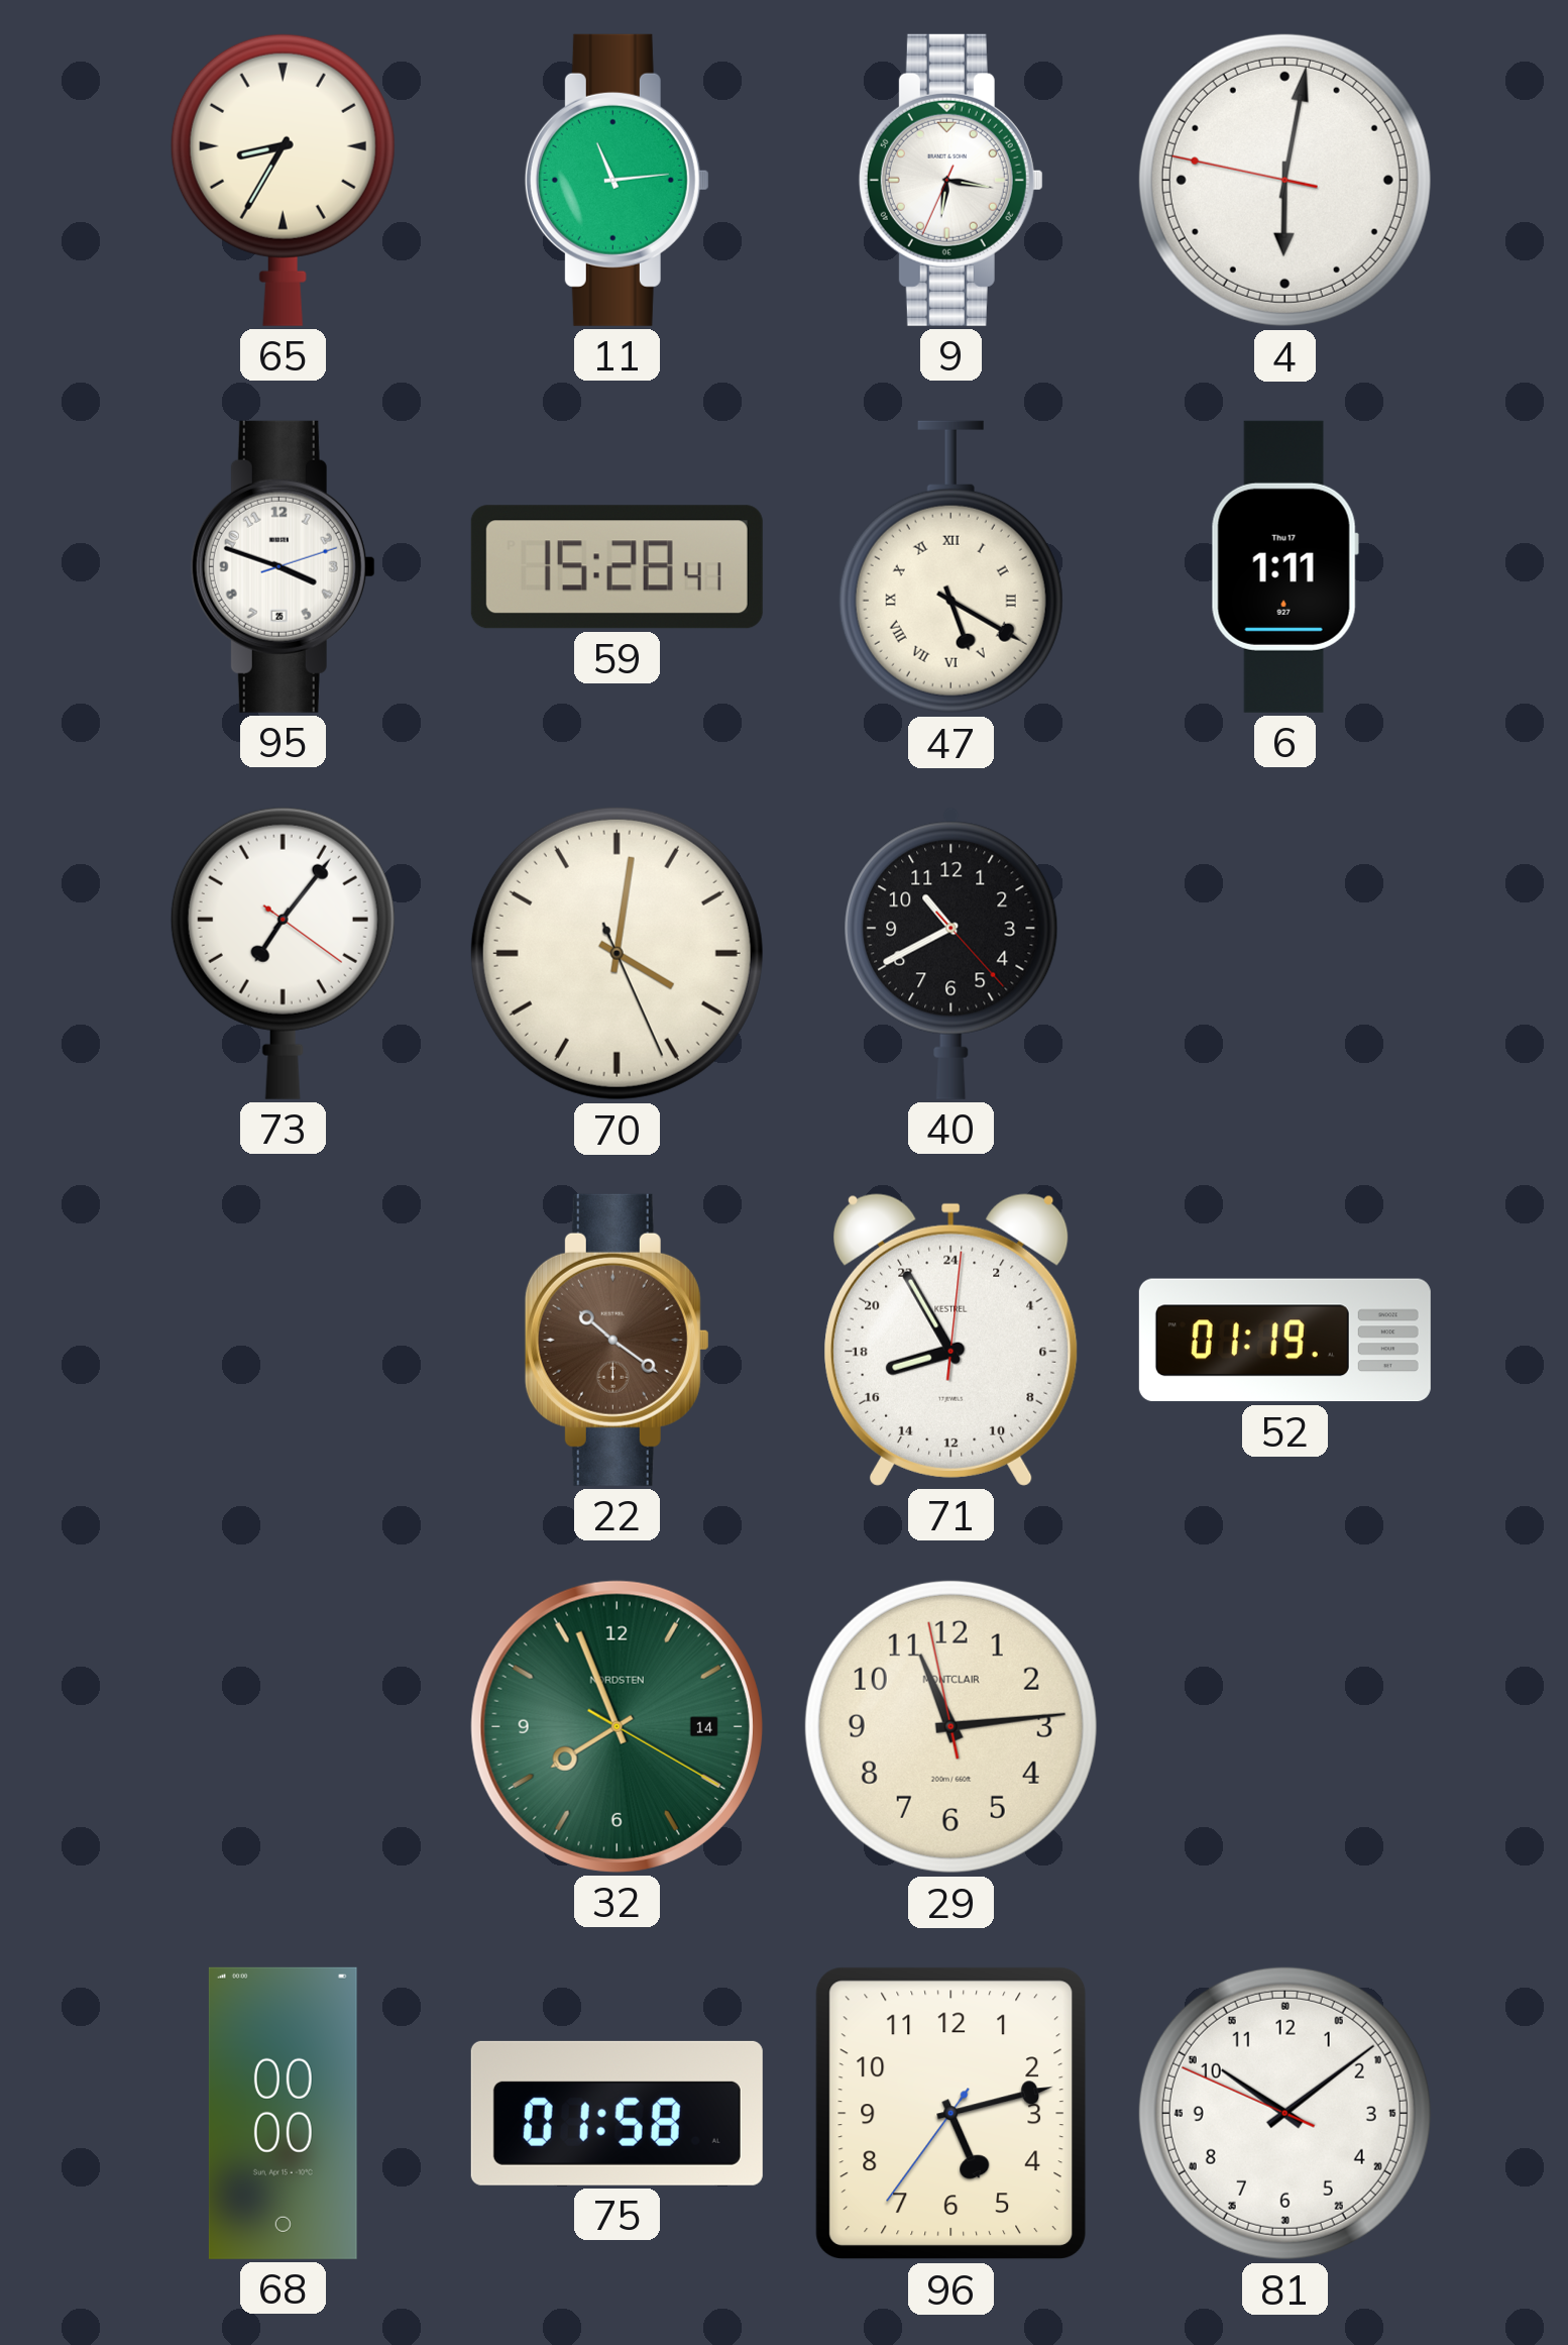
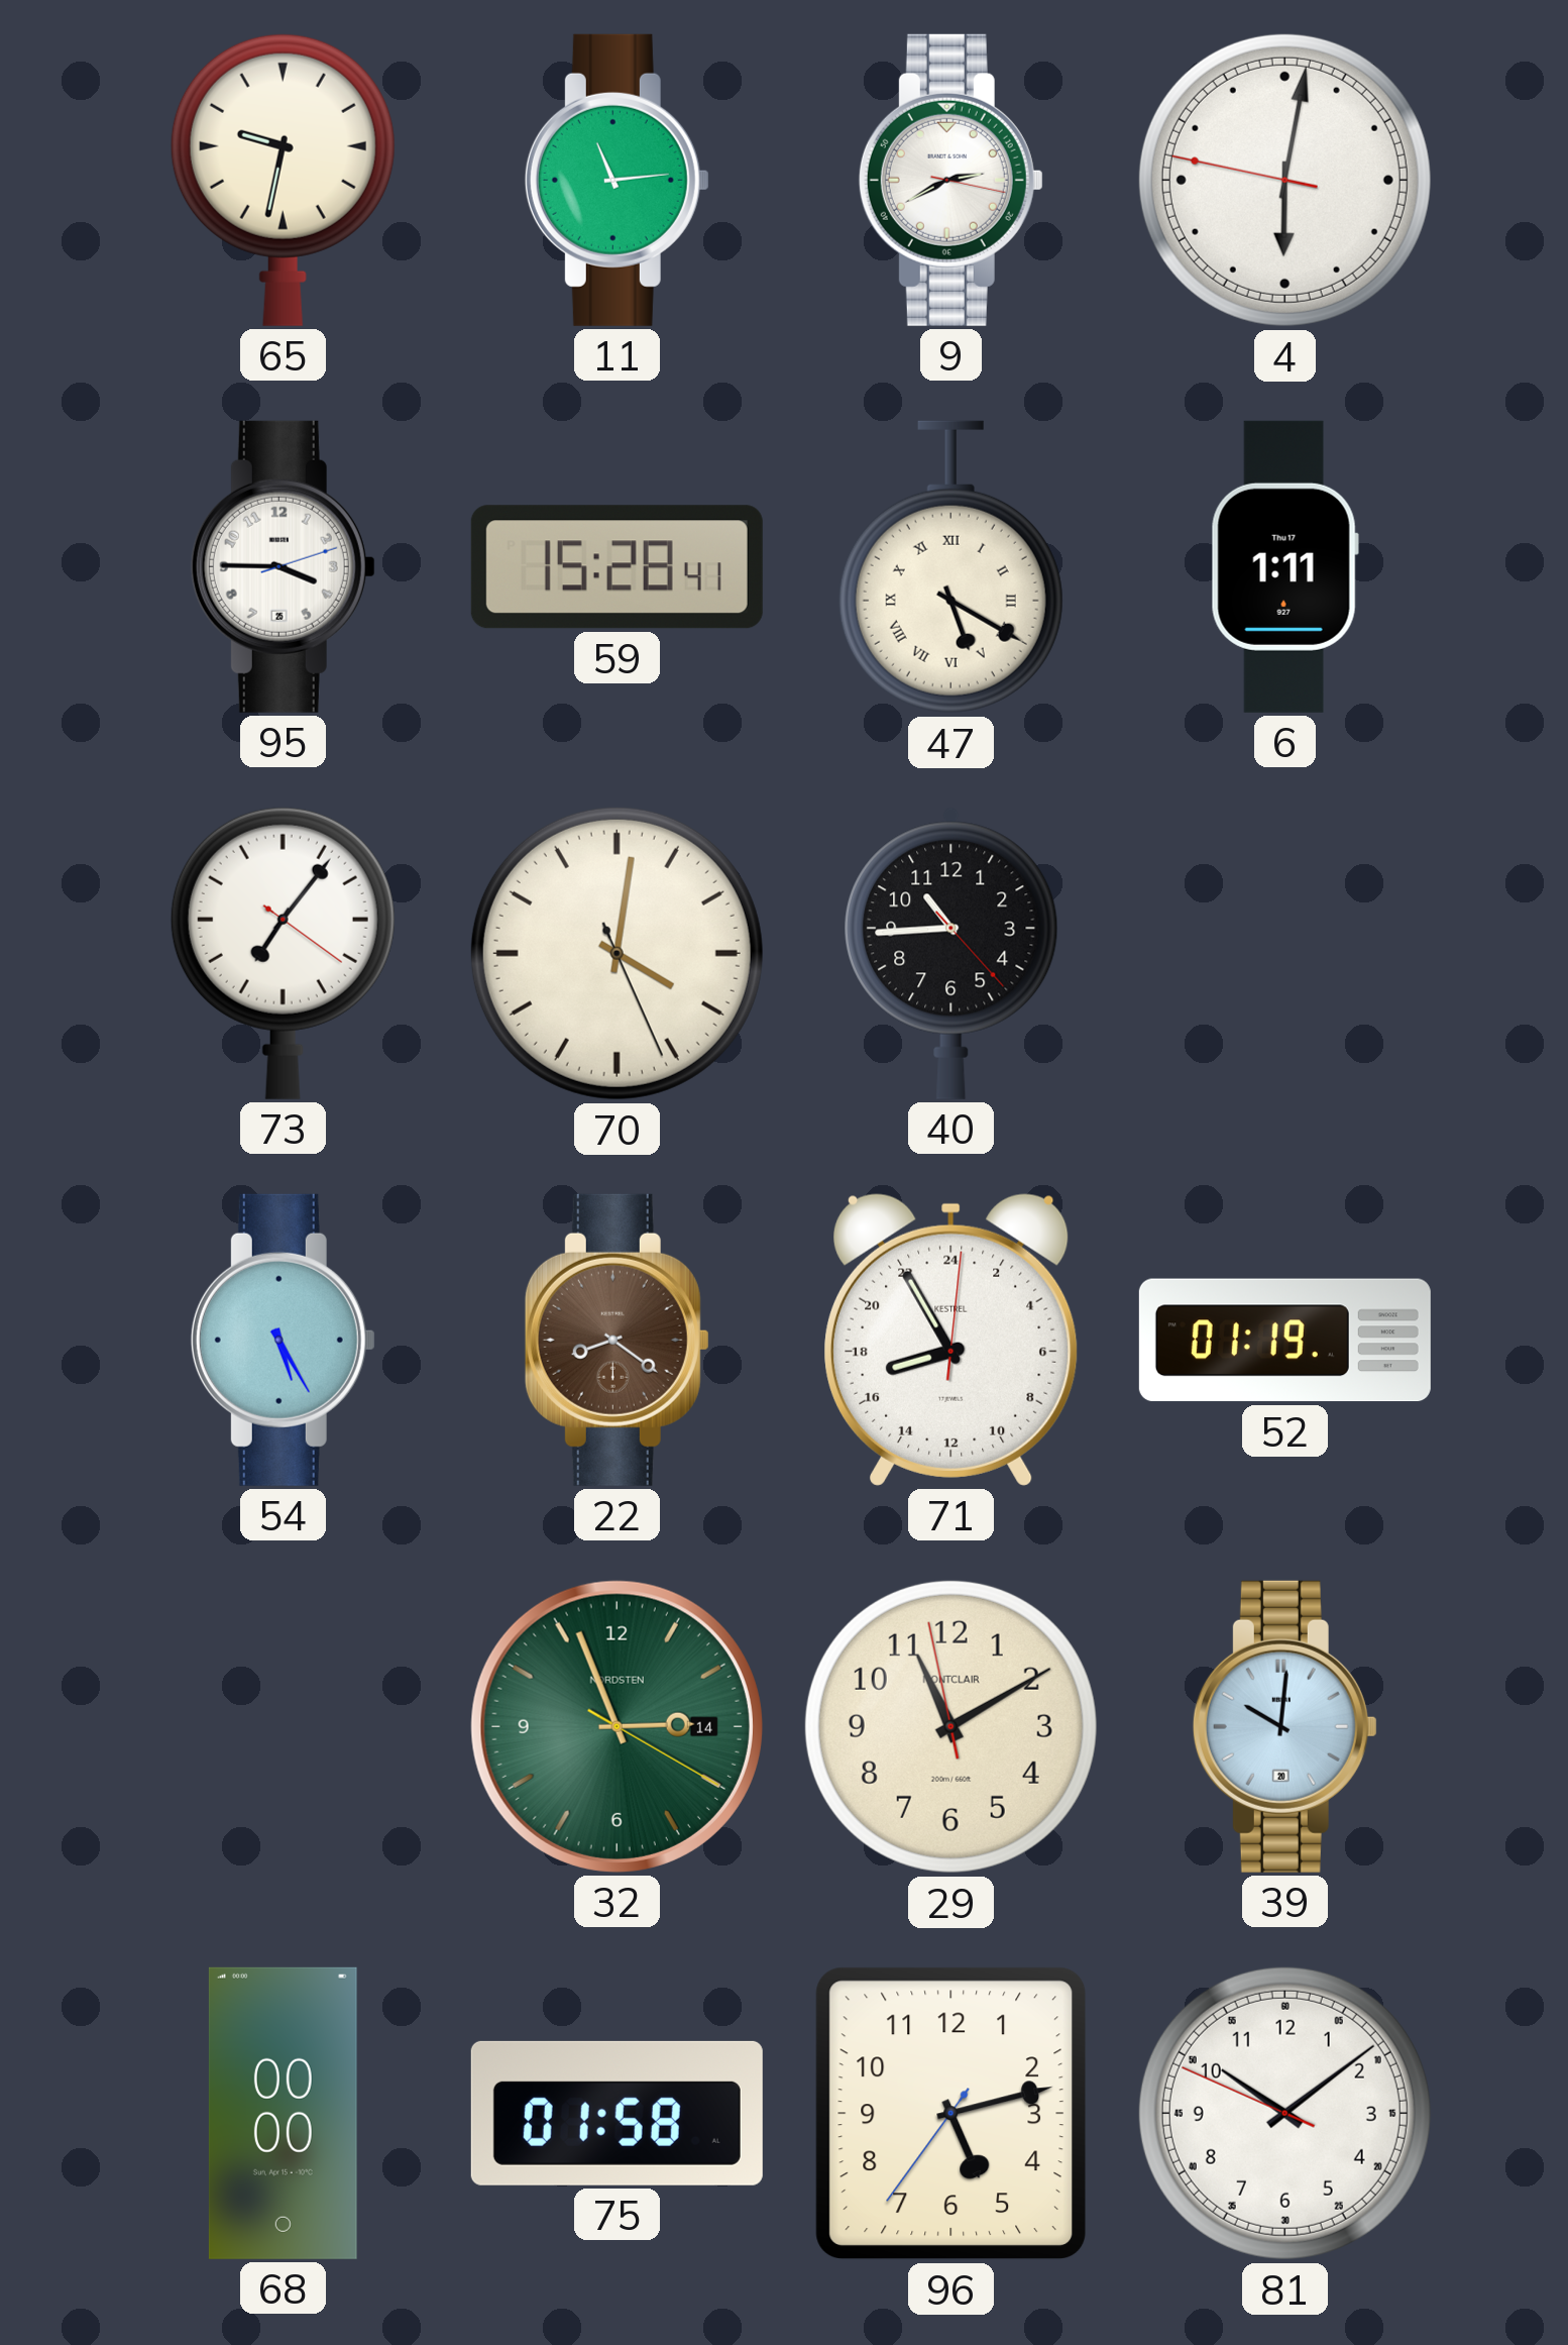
65: 8:35 -> 9:32
9: 6:16 -> 2:40
95: 3:48 -> 3:45
40: 10:40 -> 10:44
54: none -> 5:25
22: 10:21 -> 8:21
32: 7:56 -> 2:56
29: 11:13 -> 11:09
39: none -> 10:01
